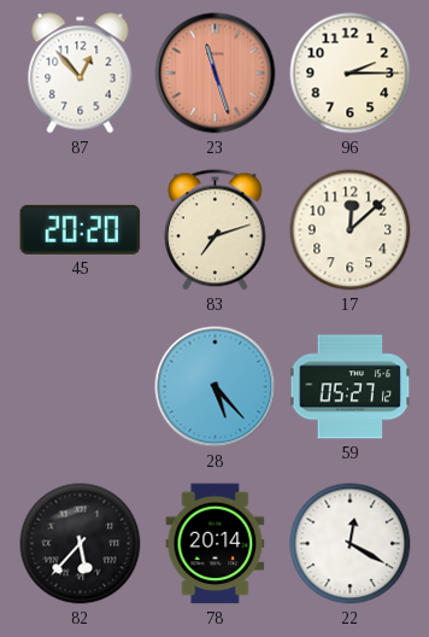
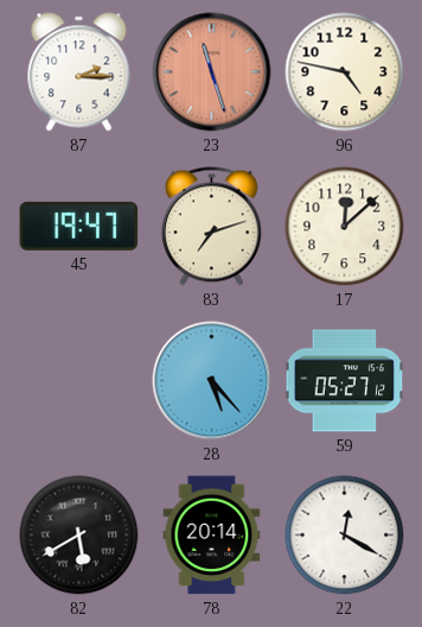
87: 12:53 -> 2:15
96: 2:15 -> 4:47
45: 20:20 -> 19:47
82: 5:37 -> 5:40
